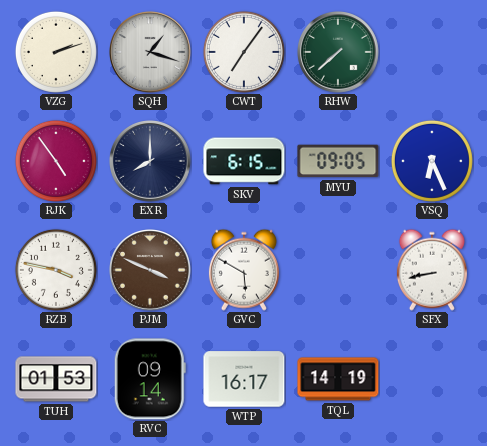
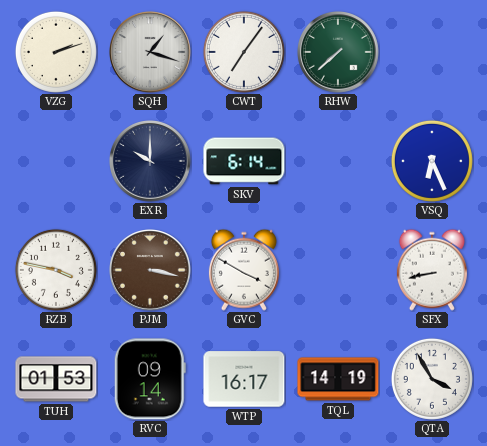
RJK: 4:54 -> none
EXR: 8:00 -> 10:00
SKV: 6:15 -> 6:14
MYU: 09:05 -> none
PJM: 3:49 -> 3:17
GVC: 5:50 -> 3:50
QTA: none -> 3:55
